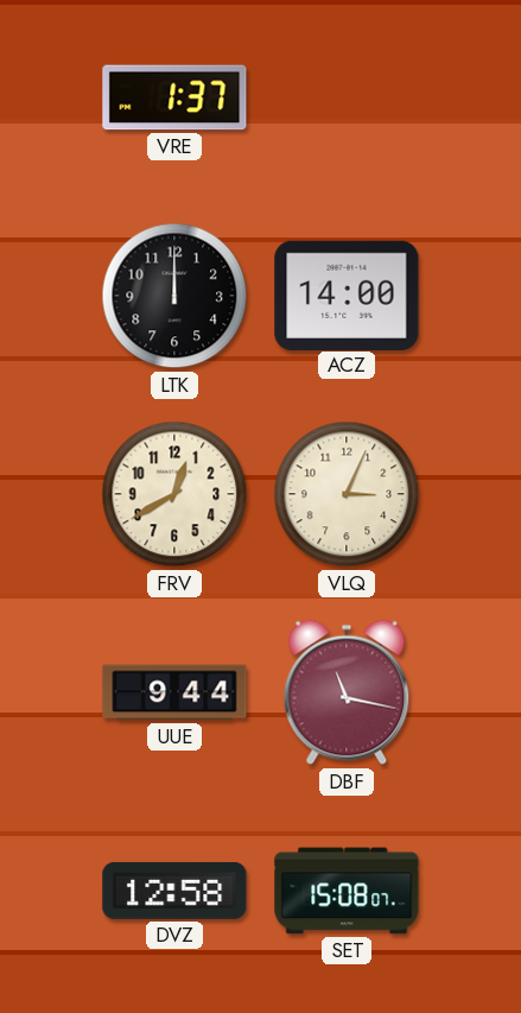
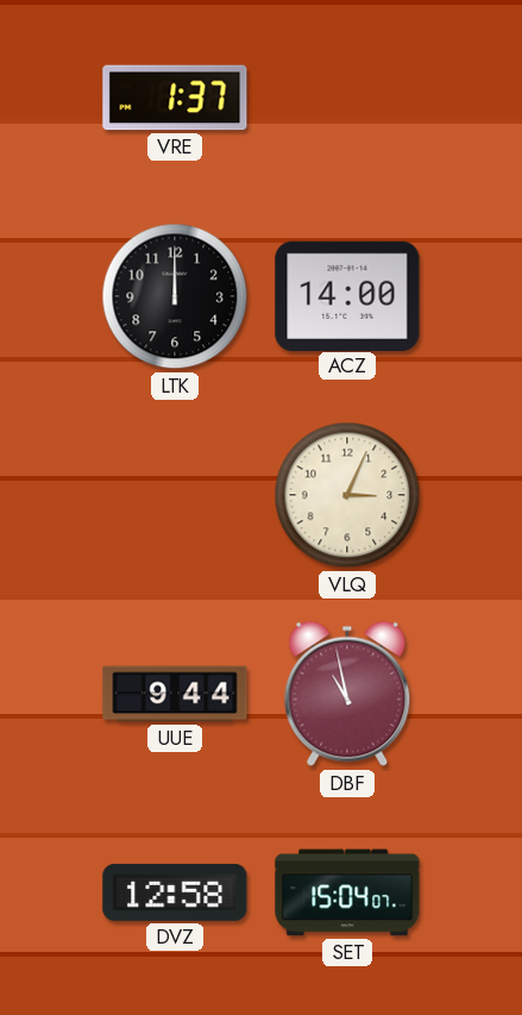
FRV: 12:40 -> none
DBF: 11:17 -> 10:58
SET: 15:08 -> 15:04
